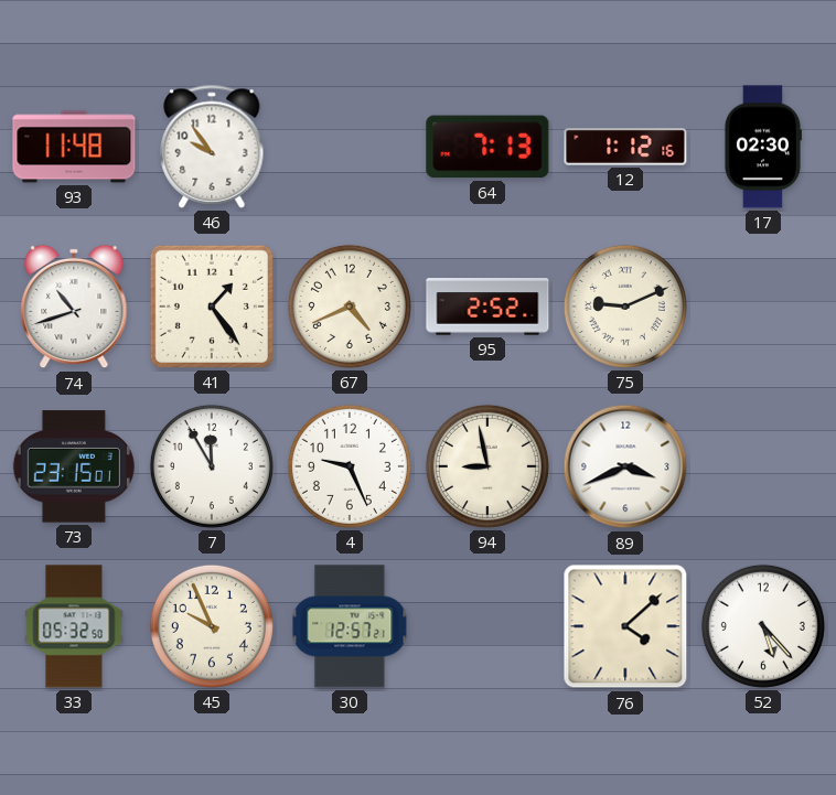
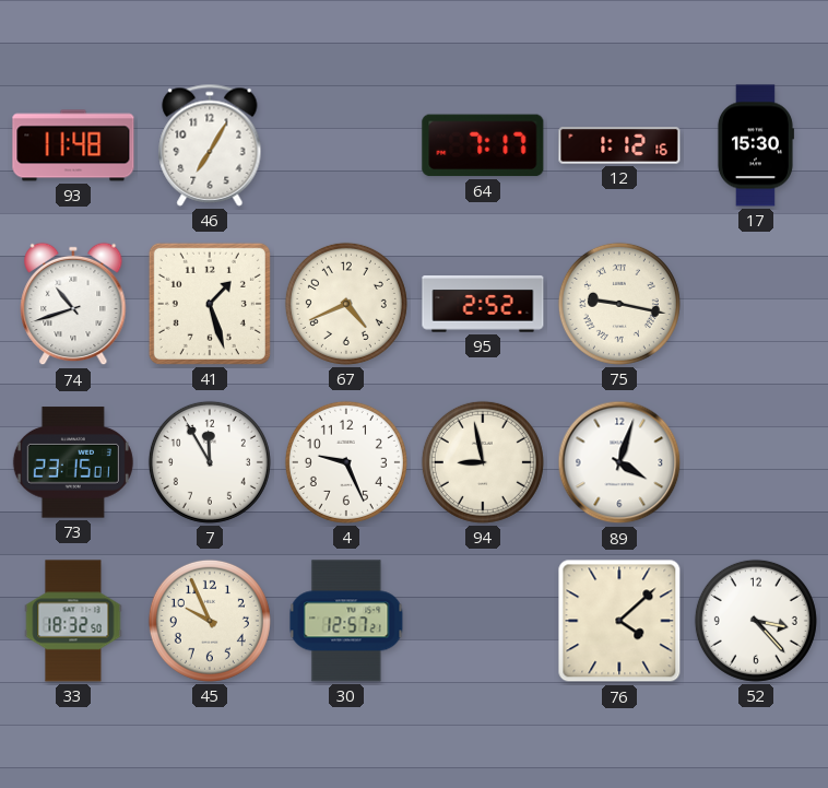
46: 9:54 -> 7:05
64: 7:13 -> 7:17
17: 02:30 -> 15:30
41: 1:24 -> 1:27
75: 9:11 -> 9:17
89: 3:41 -> 4:03
33: 05:32 -> 18:32
52: 5:23 -> 3:23
